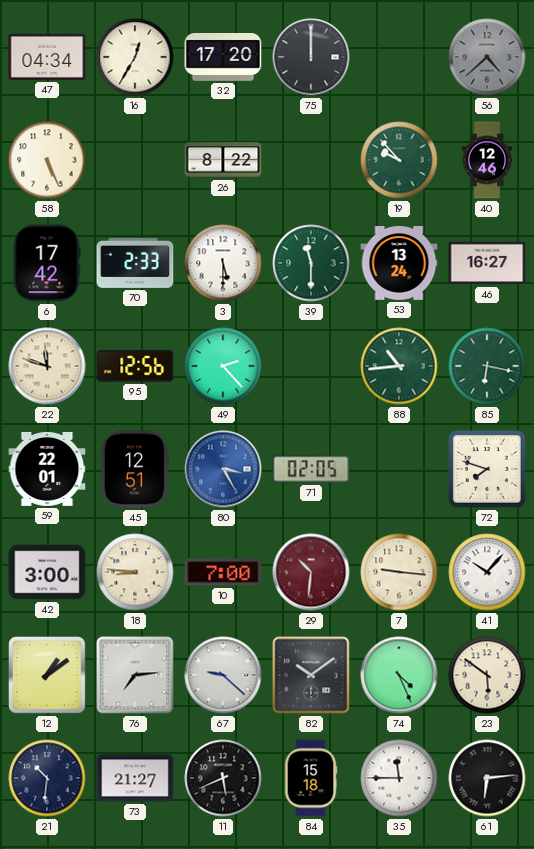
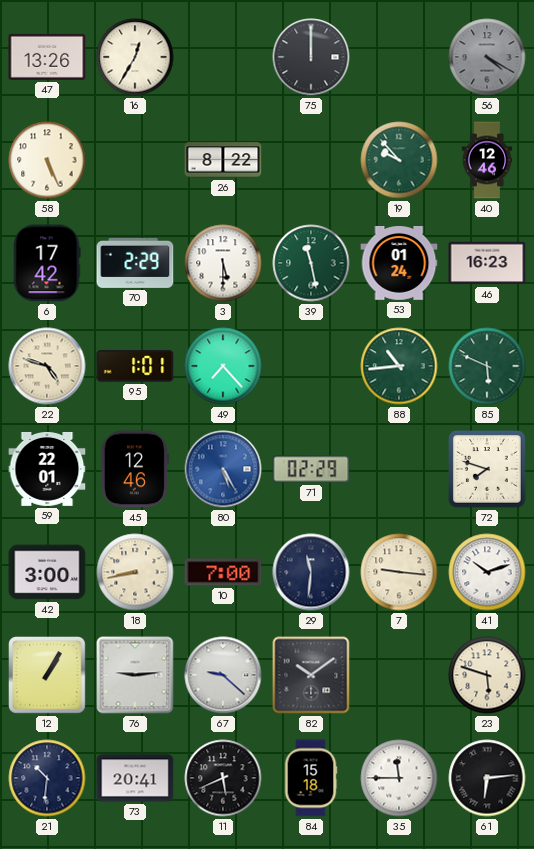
47: 04:34 -> 13:26
32: 17:20 -> none
56: 4:38 -> 4:20
70: 2:33 -> 2:29
39: 11:30 -> 11:28
53: 13:24 -> 01:24
46: 16:27 -> 16:23
22: 11:48 -> 4:48
95: 12:56 -> 1:01
49: 2:23 -> 7:23
85: 6:17 -> 5:49
45: 12:51 -> 12:46
80: 3:25 -> 5:25
71: 02:05 -> 02:29
18: 8:46 -> 8:43
29: 10:31 -> 11:31
29 dial: burgundy -> navy
41: 10:07 -> 10:12
12: 1:09 -> 1:05
76: 7:14 -> 9:14
74: 4:26 -> none
23: 5:51 -> 5:48
73: 21:27 -> 20:41
